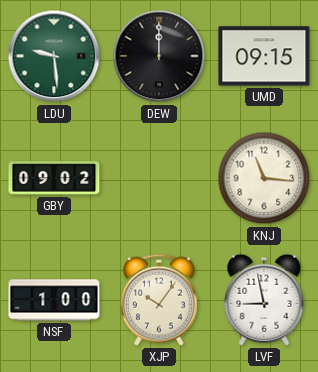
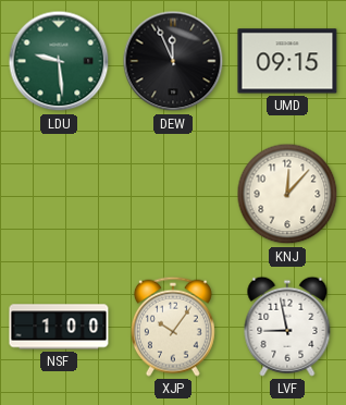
DEW: 12:00 -> 11:56
GBY: 09:02 -> none
KNJ: 11:16 -> 12:07
